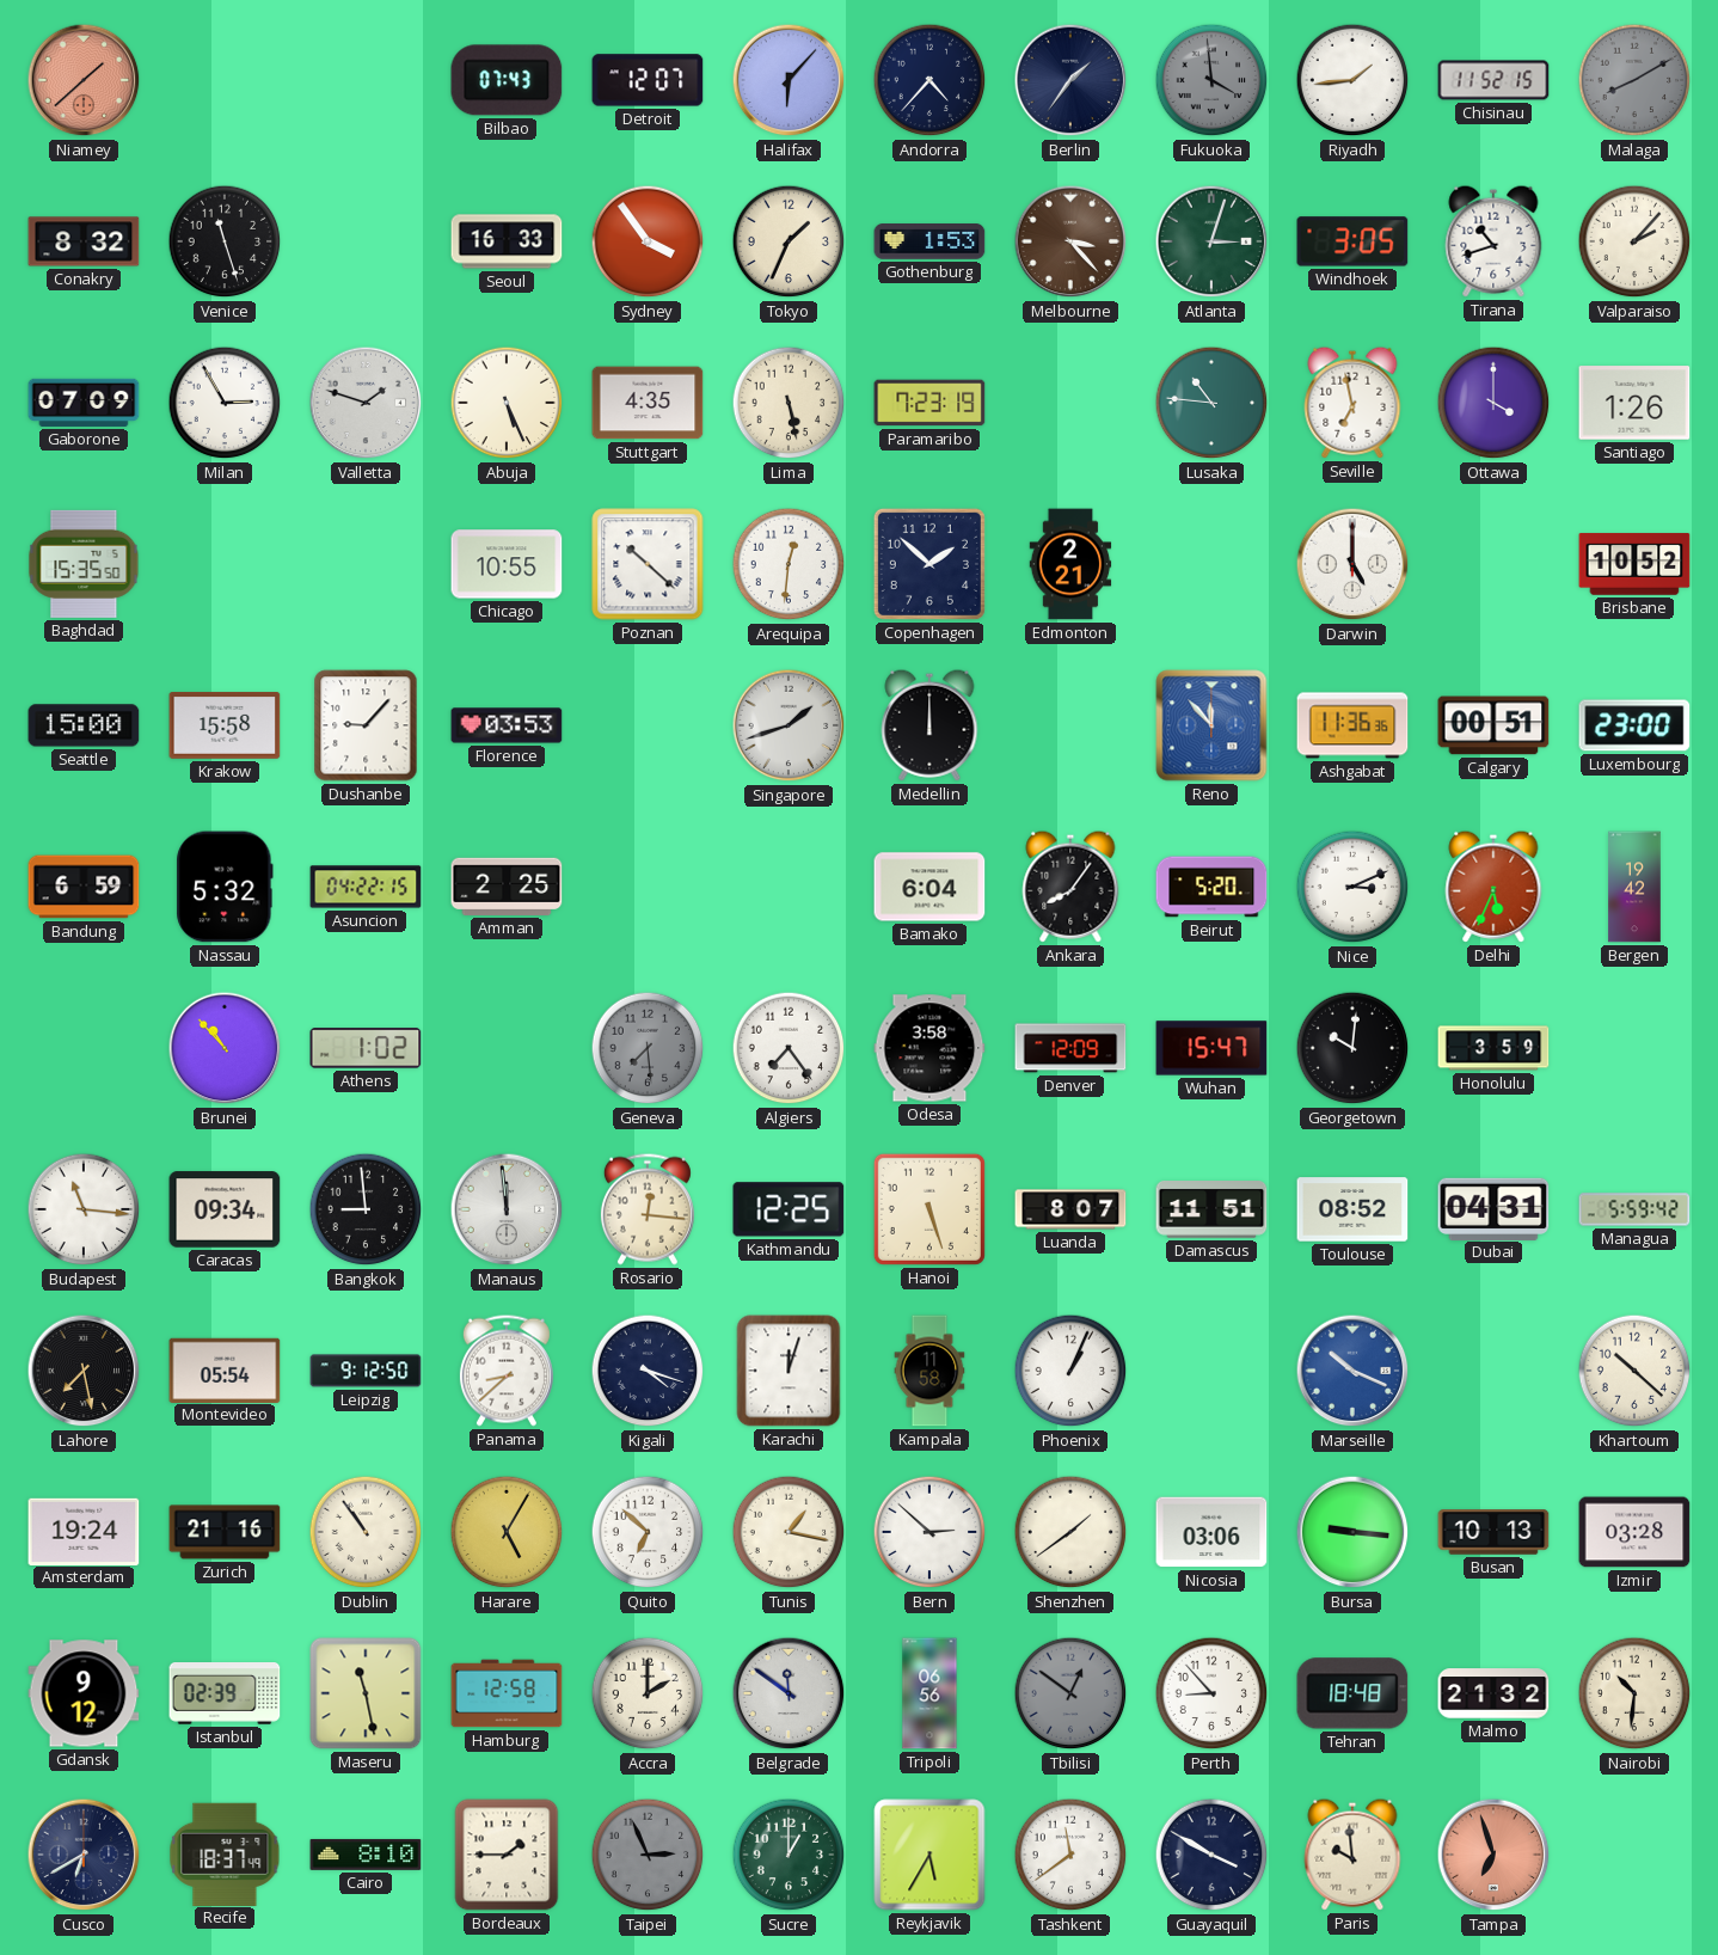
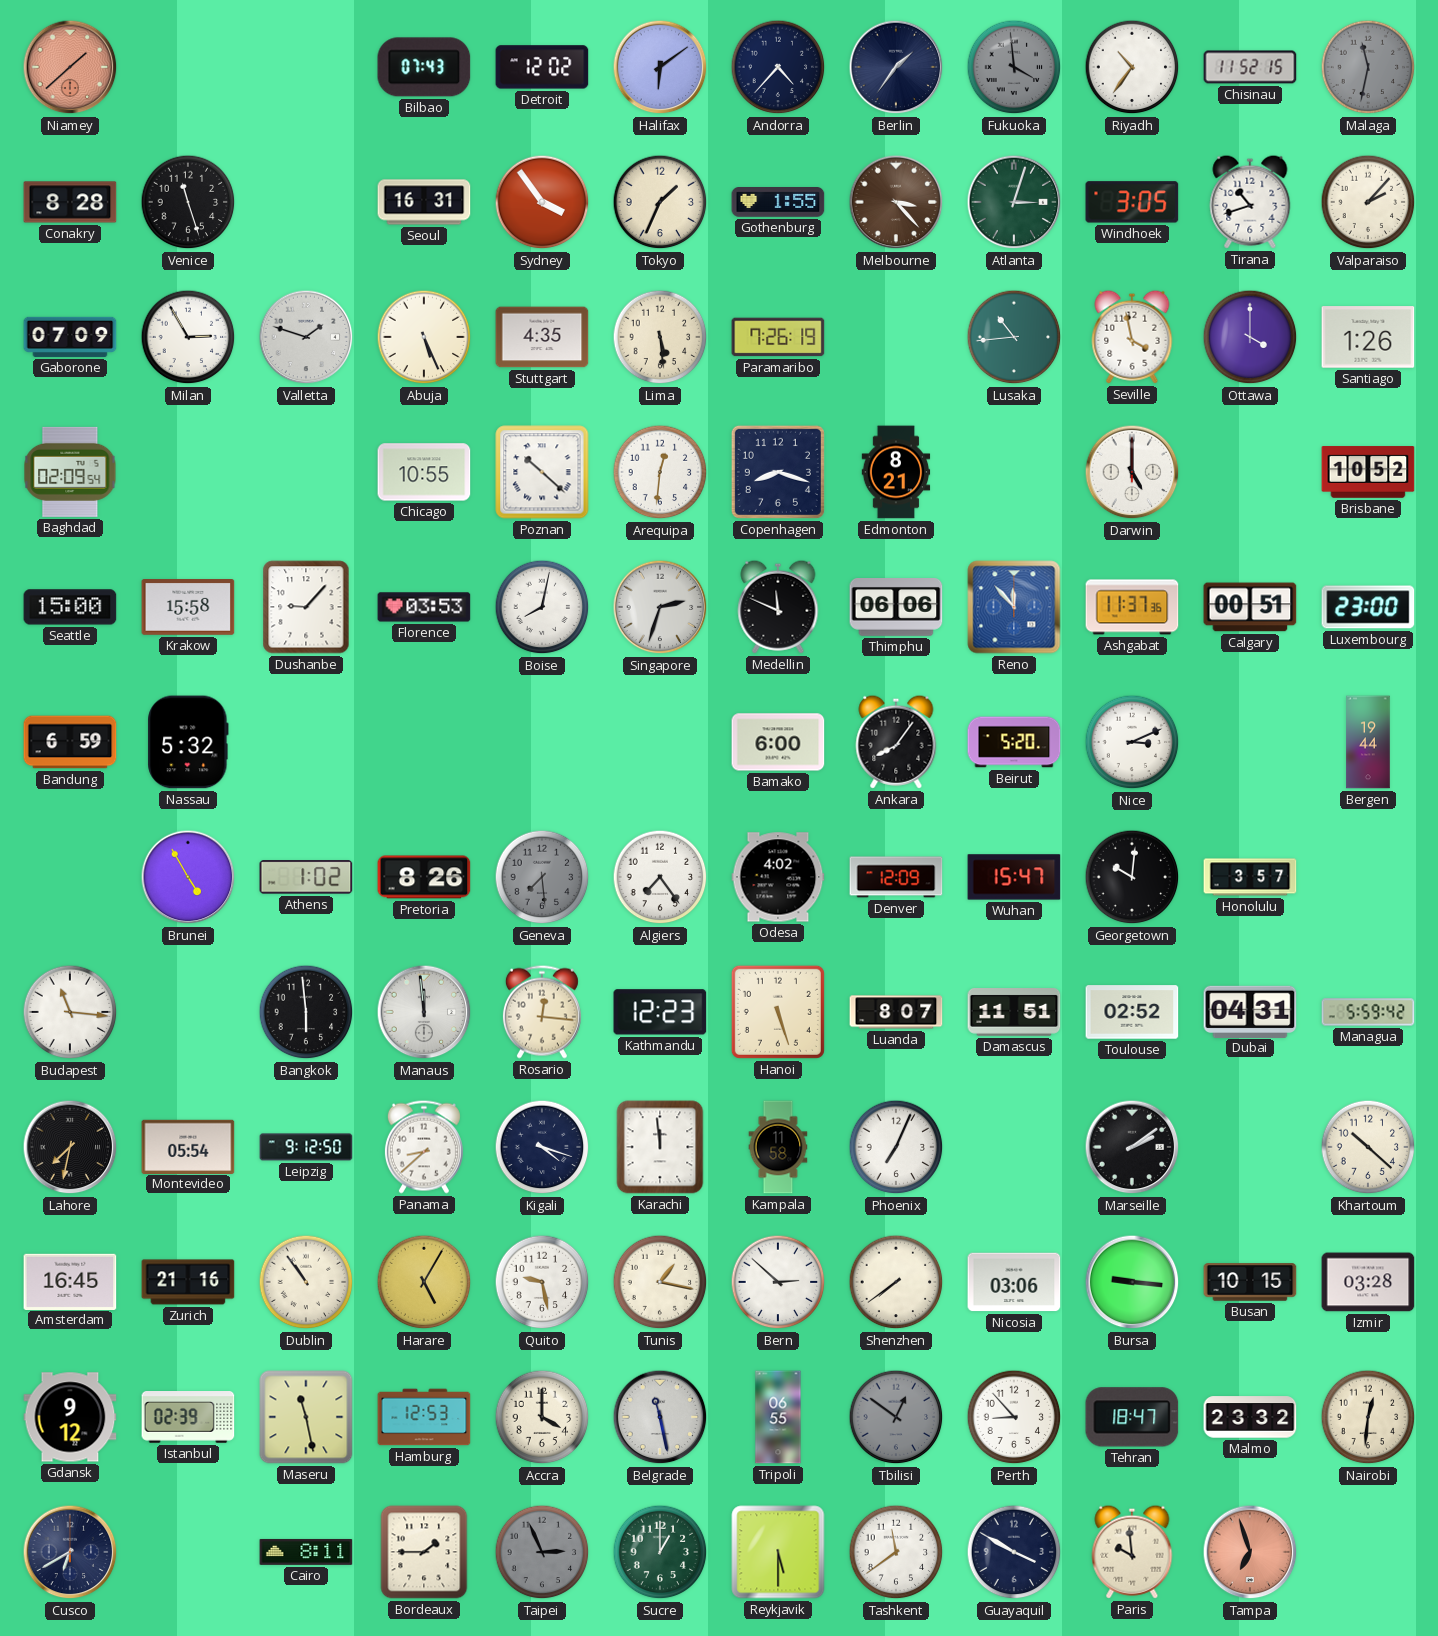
Detroit: 12:07 -> 12:02
Halifax: 6:07 -> 6:09
Riyadh: 1:44 -> 10:36
Malaga: 8:10 -> 11:32
Conakry: 8:32 -> 8:28
Seoul: 16:33 -> 16:31
Gothenburg: 1:53 -> 1:55
Lima: 5:28 -> 5:29
Paramaribo: 7:23 -> 7:26
Lusaka: 10:46 -> 10:44
Seville: 6:58 -> 3:58
Baghdad: 15:35 -> 02:09
Copenhagen: 1:52 -> 8:18
Edmonton: 2:21 -> 8:21
Boise: none -> 8:02
Singapore: 1:42 -> 2:33
Medellin: 12:00 -> 11:49
Thimphu: none -> 06:06
Ashgabat: 11:36 -> 11:37
Asuncion: 04:22 -> none
Amman: 2:25 -> none
Bamako: 6:04 -> 6:00
Delhi: 5:34 -> none
Bergen: 19:42 -> 19:44
Brunei: 10:53 -> 4:55
Pretoria: none -> 8:26
Odesa: 3:58 -> 4:02
Honolulu: 3:59 -> 3:57
Caracas: 09:34 -> none
Bangkok: 8:59 -> 5:59
Kathmandu: 12:25 -> 12:23
Toulouse: 08:52 -> 02:52
Lahore: 7:28 -> 7:32
Karachi: 12:03 -> 11:59
Phoenix: 1:04 -> 7:04
Marseille: 10:19 -> 2:09
Marseille dial: blue -> black
Amsterdam: 19:24 -> 16:45
Quito: 6:52 -> 9:28
Shenzhen: 1:39 -> 7:39
Busan: 10:13 -> 10:15
Hamburg: 12:58 -> 12:53
Accra: 2:00 -> 4:00
Belgrade: 11:51 -> 11:28
Tripoli: 06:56 -> 06:55
Tehran: 18:48 -> 18:47
Malmo: 21:32 -> 23:32
Nairobi: 10:31 -> 12:31
Recife: 18:37 -> none
Cairo: 8:10 -> 8:11
Reykjavik: 5:35 -> 5:30
